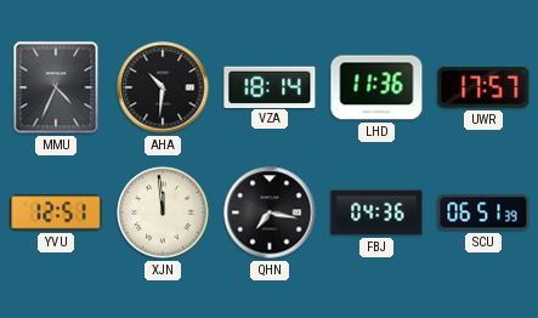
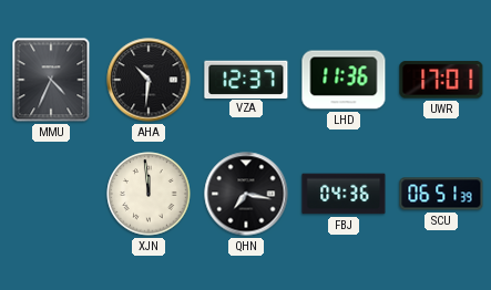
VZA: 18:14 -> 12:37
UWR: 17:57 -> 17:01
YVU: 12:51 -> none
